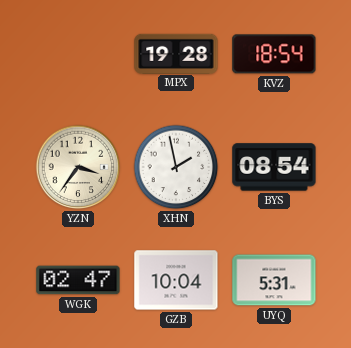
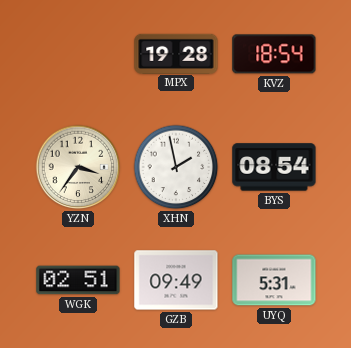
WGK: 02:47 -> 02:51
GZB: 10:04 -> 09:49
